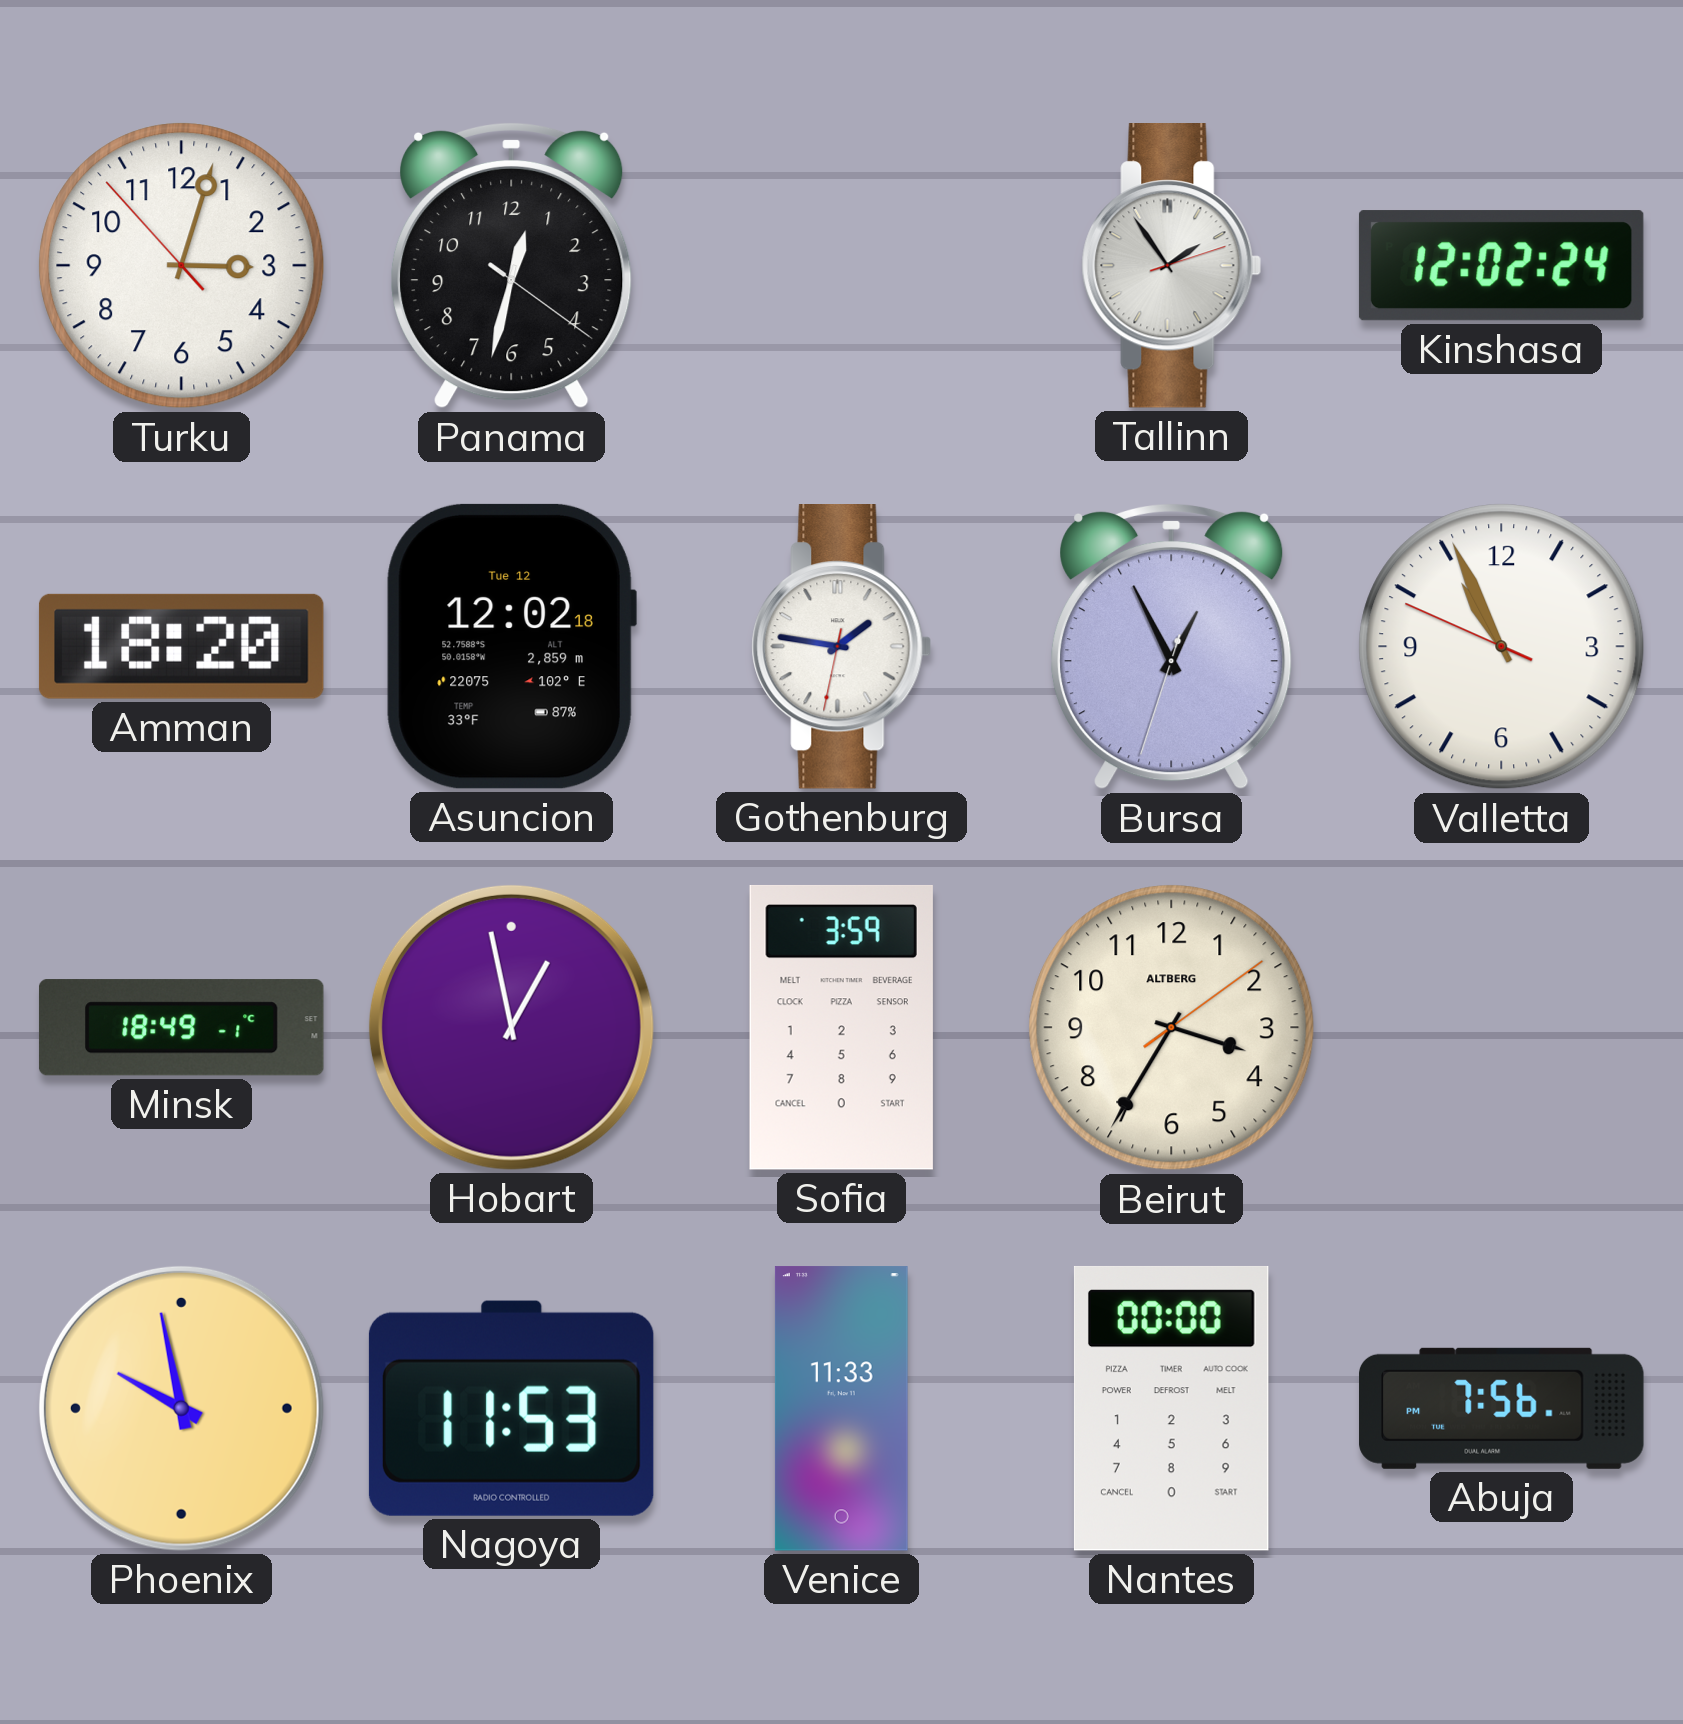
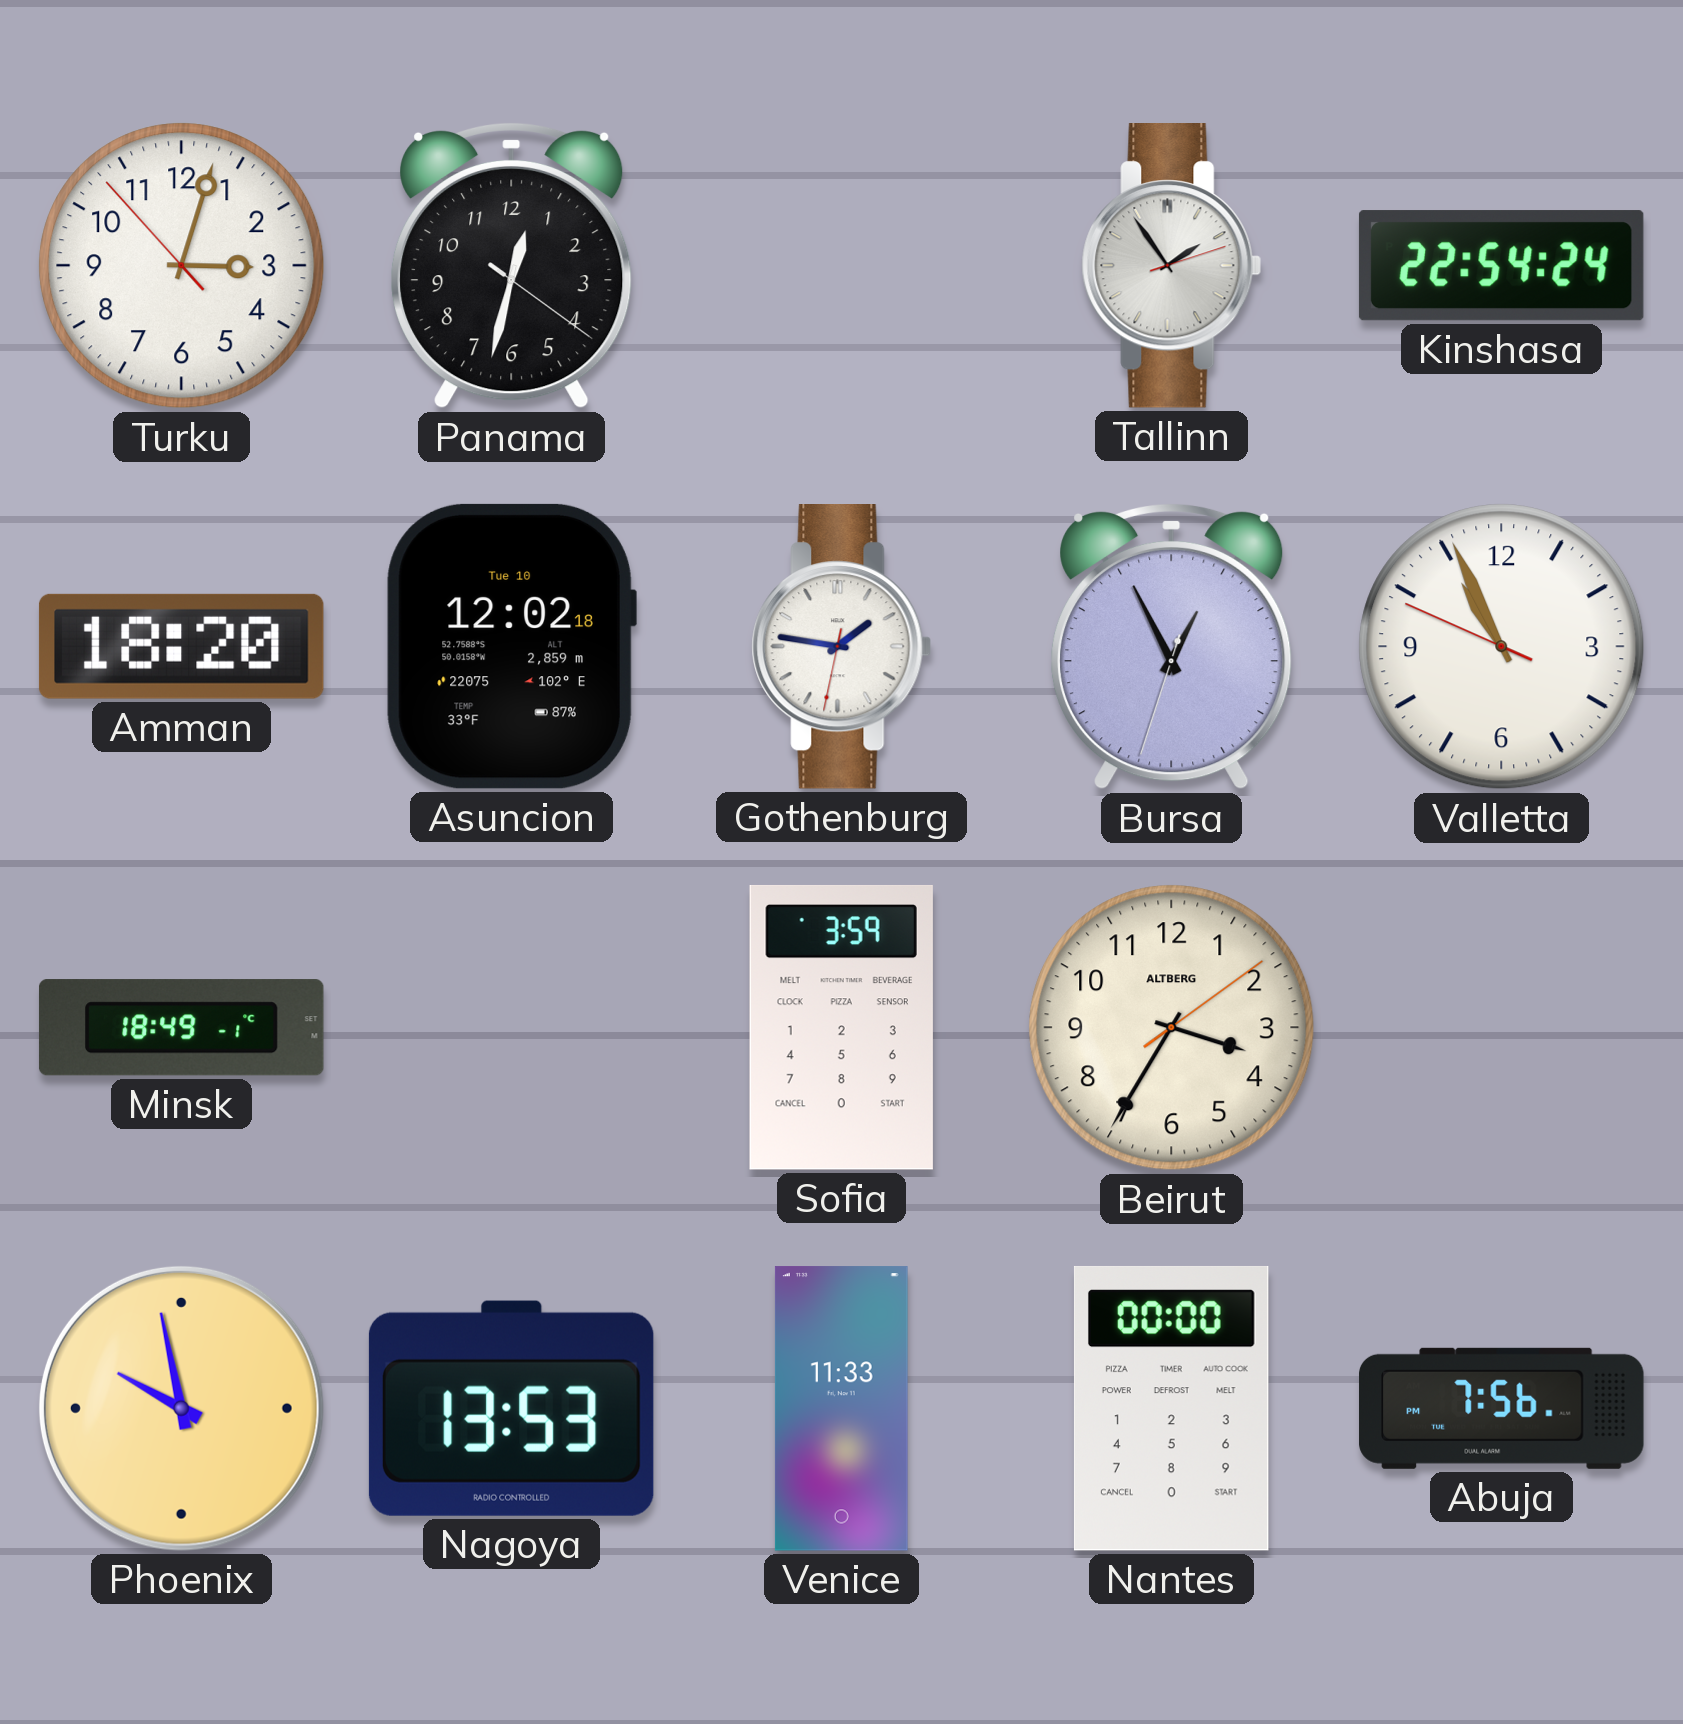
Kinshasa: 12:02 -> 22:54
Asuncion date: Tue 12 -> Tue 10
Hobart: 12:58 -> none
Nagoya: 11:53 -> 13:53
